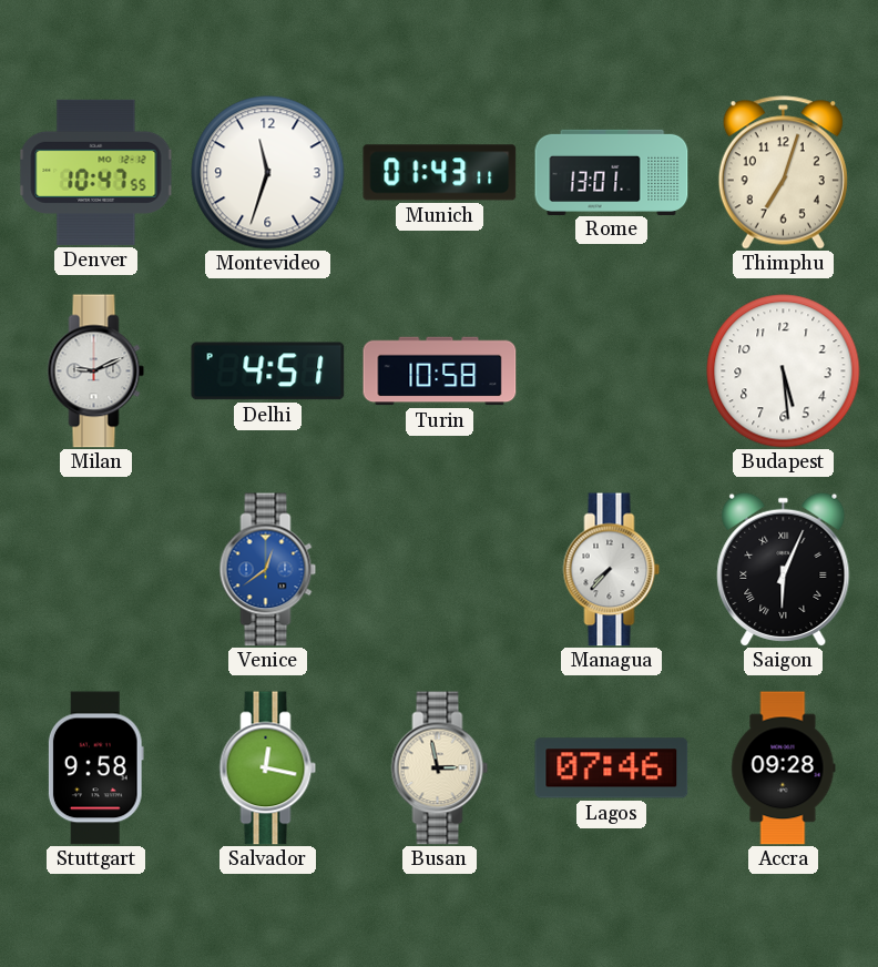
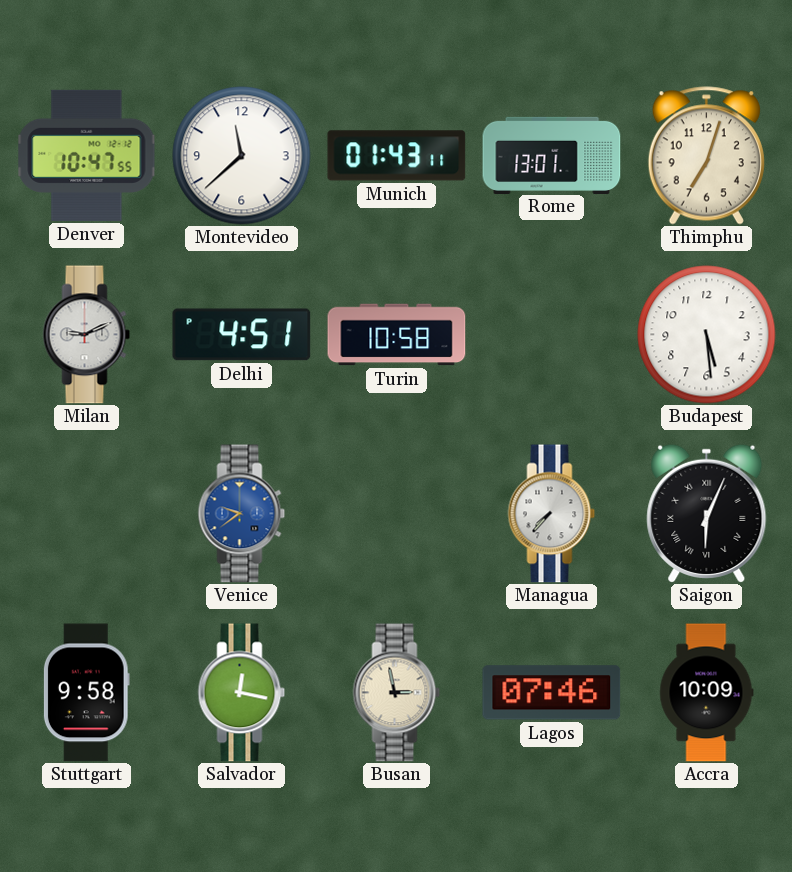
Montevideo: 11:33 -> 11:38
Venice: 12:39 -> 9:39
Accra: 09:28 -> 10:09
